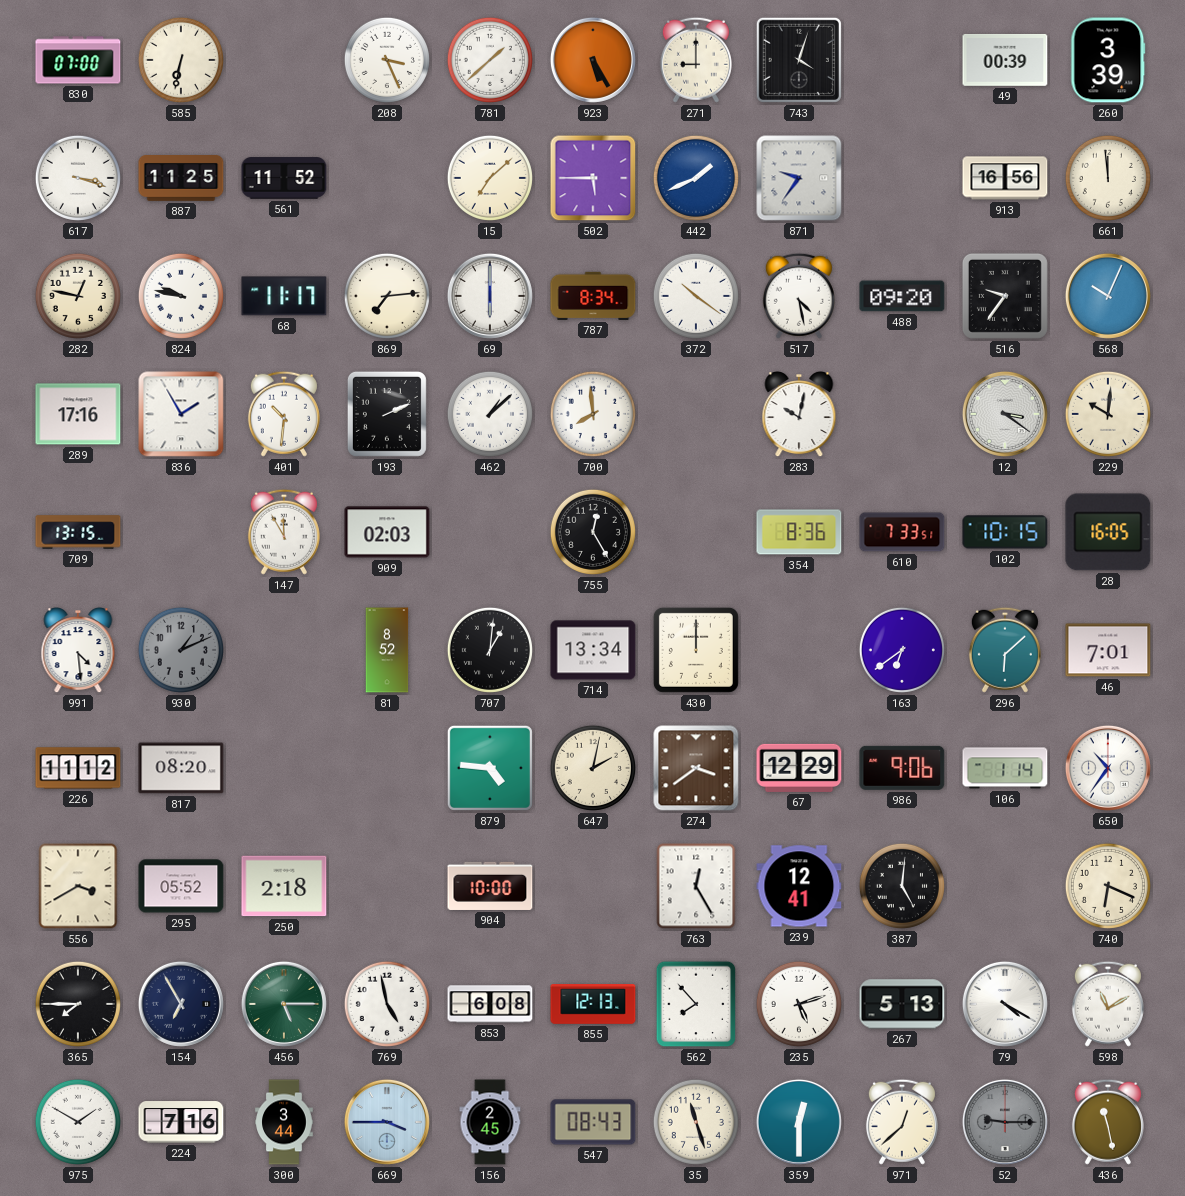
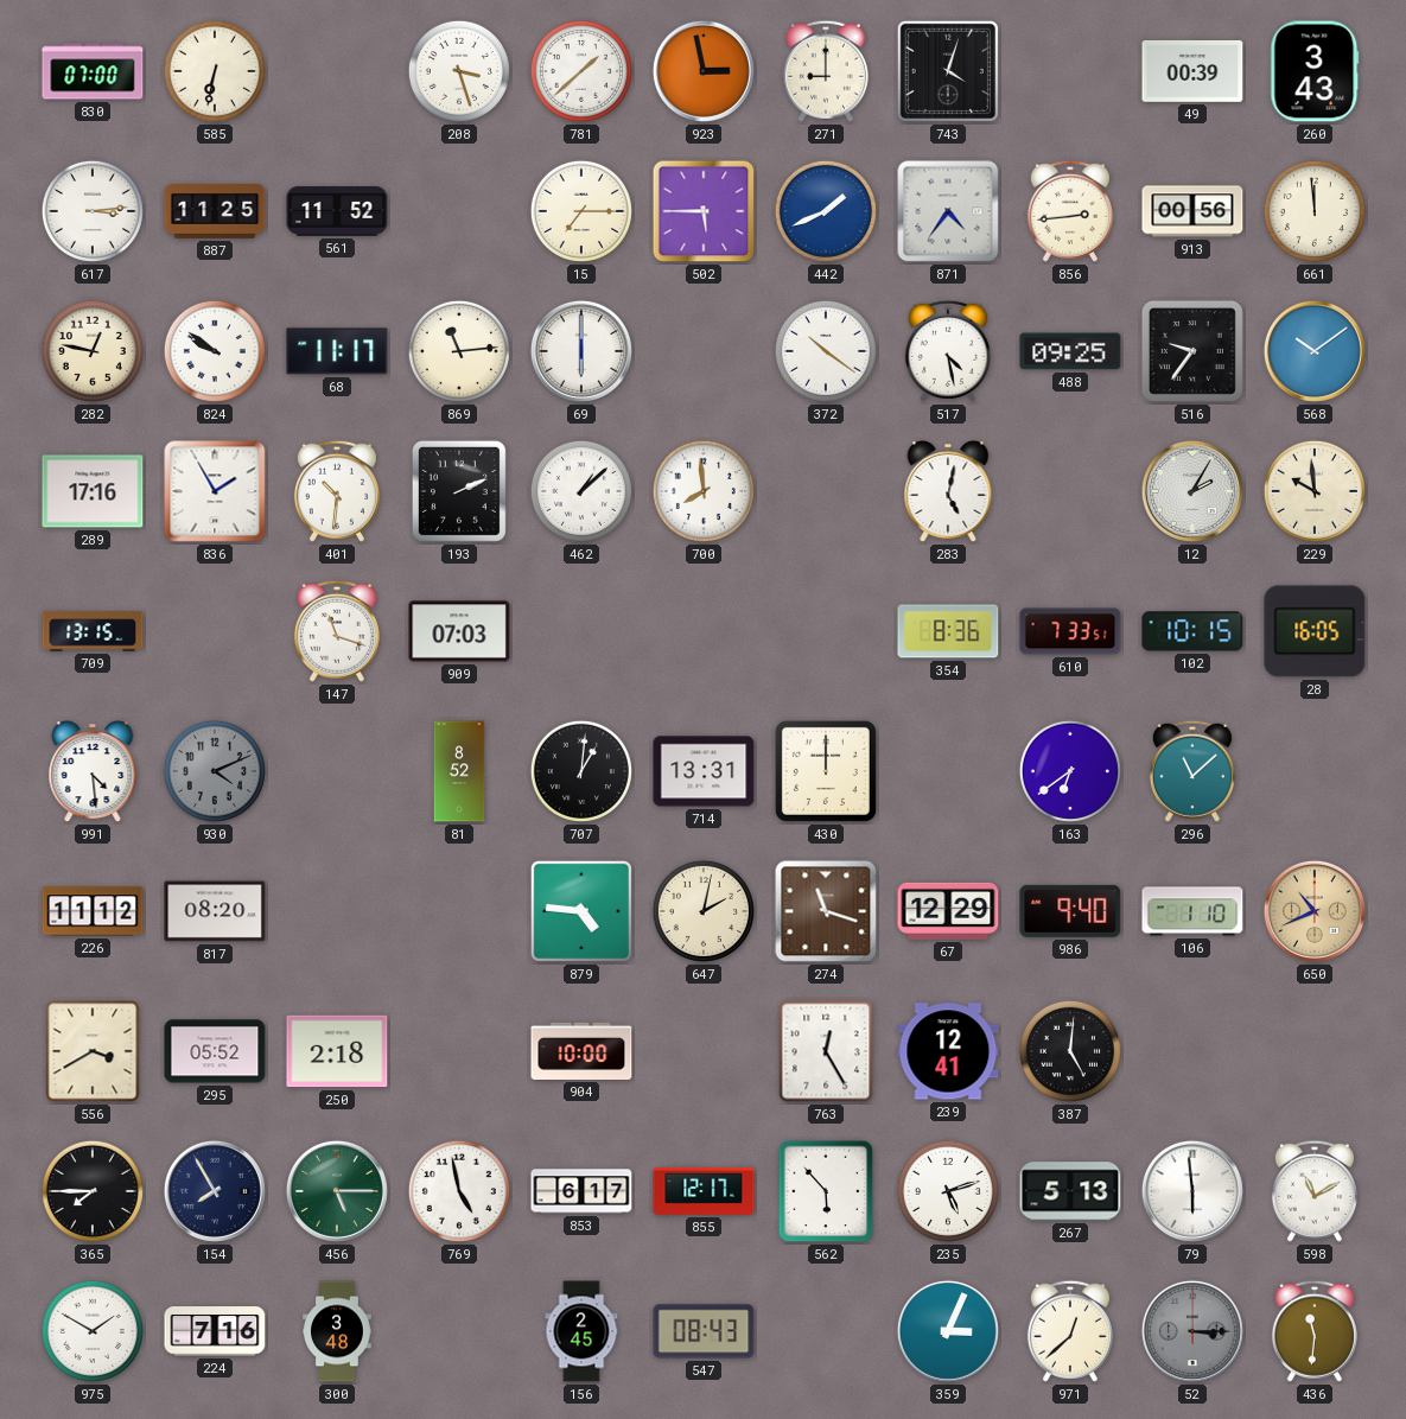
208: 3:26 -> 3:27
923: 5:25 -> 2:58
260: 3:39 -> 3:43
617: 3:18 -> 3:14
15: 7:08 -> 7:15
871: 9:36 -> 4:36
856: none -> 2:44
913: 16:56 -> 00:56
824: 9:47 -> 9:51
869: 7:14 -> 11:14
787: 8:34 -> none
488: 09:20 -> 09:25
568: 10:04 -> 10:09
283: 10:02 -> 5:02
12: 3:21 -> 2:05
229: 10:01 -> 9:59
147: 11:55 -> 11:18
909: 02:03 -> 07:03
755: 12:25 -> none
930: 1:11 -> 4:11
714: 13:34 -> 13:31
296: 6:08 -> 11:08
46: 7:01 -> none
274: 3:39 -> 11:18
986: 9:06 -> 9:40
106: 1:14 -> 1:10
650: 10:36 -> 10:41
650 dial: white -> champagne
740: 6:19 -> none
154: 6:55 -> 7:55
853: 6:08 -> 6:17
855: 12:13 -> 12:17
562: 7:53 -> 5:53
79: 4:20 -> 5:59
300: 3:44 -> 3:48
669: 3:45 -> none
35: 11:27 -> none
359: 12:30 -> 3:04
52: 9:15 -> 3:15
436: 11:28 -> 11:31
